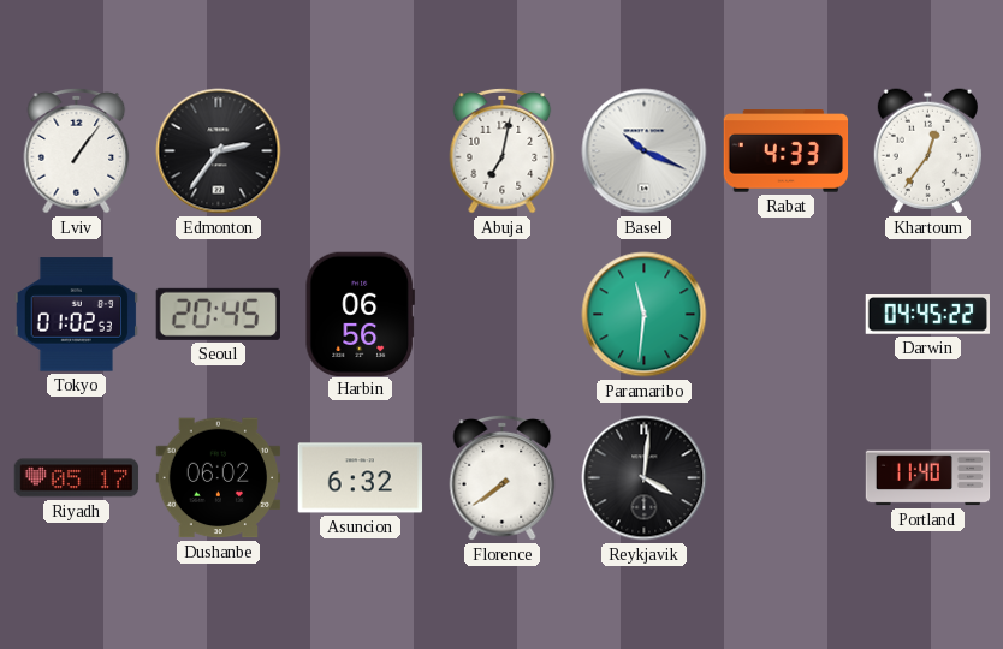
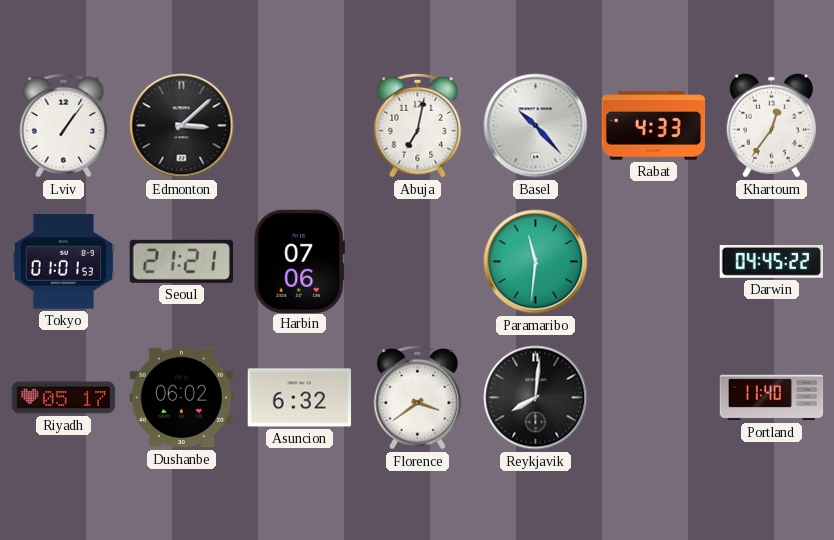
Edmonton: 2:36 -> 3:08
Basel: 10:19 -> 10:23
Tokyo: 01:02 -> 01:01
Seoul: 20:45 -> 21:21
Harbin: 06:56 -> 07:06
Florence: 7:39 -> 3:39
Reykjavik: 4:01 -> 8:01
